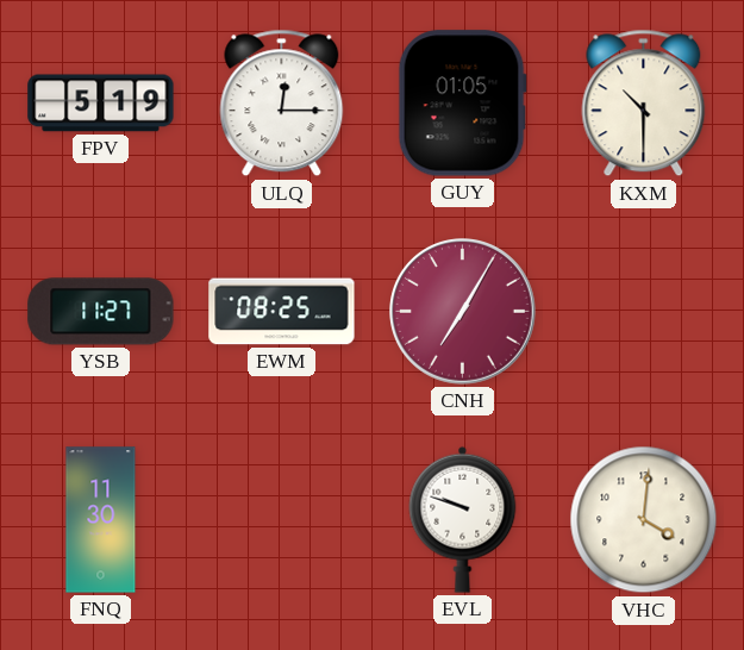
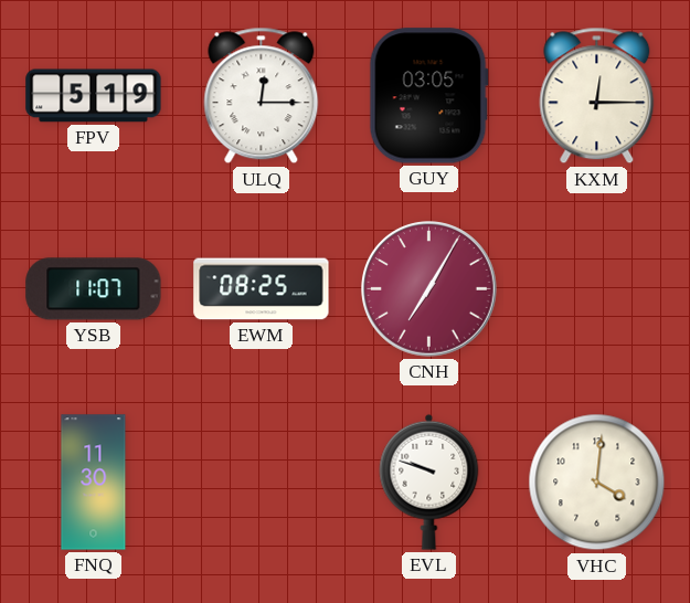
GUY: 01:05 -> 03:05
KXM: 10:30 -> 12:15
YSB: 11:27 -> 11:07
